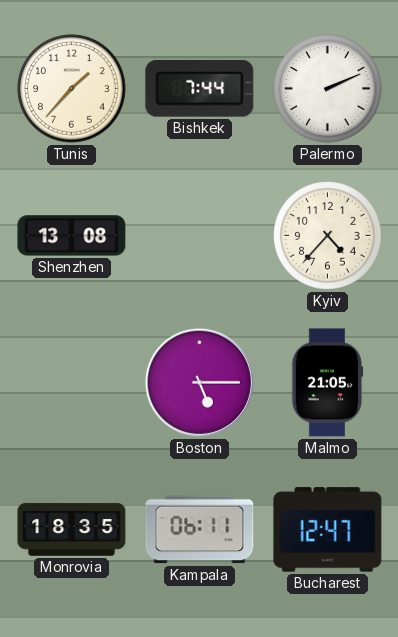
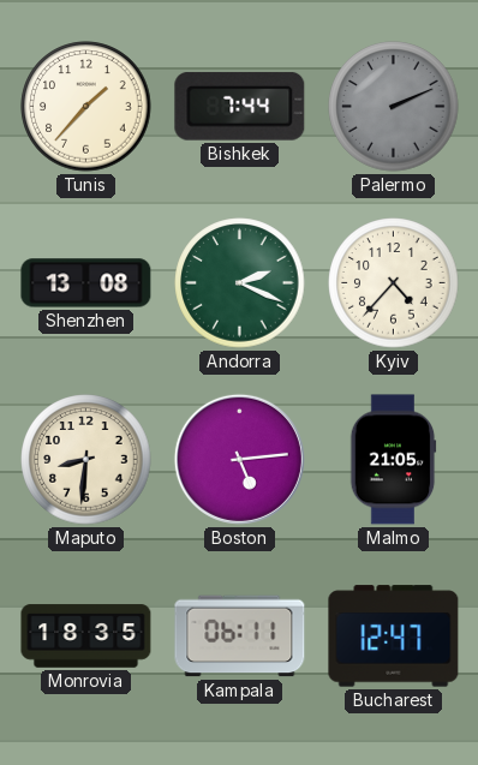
Palermo dial: white -> grey
Andorra: none -> 2:19
Maputo: none -> 8:31
Boston: 5:15 -> 5:14
